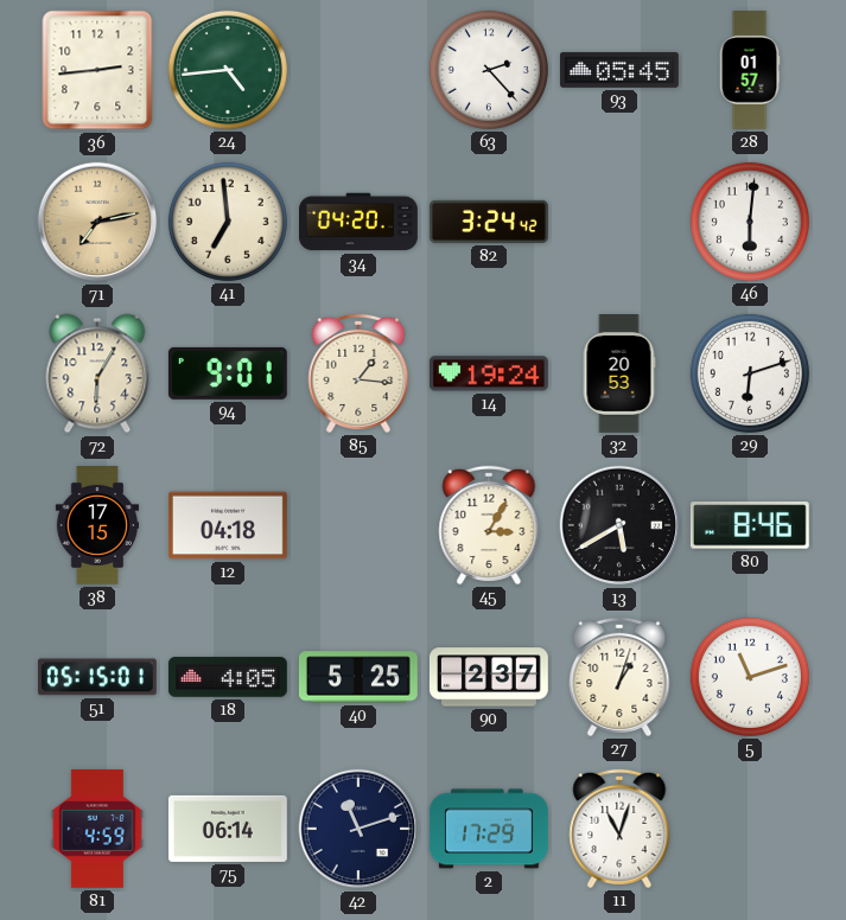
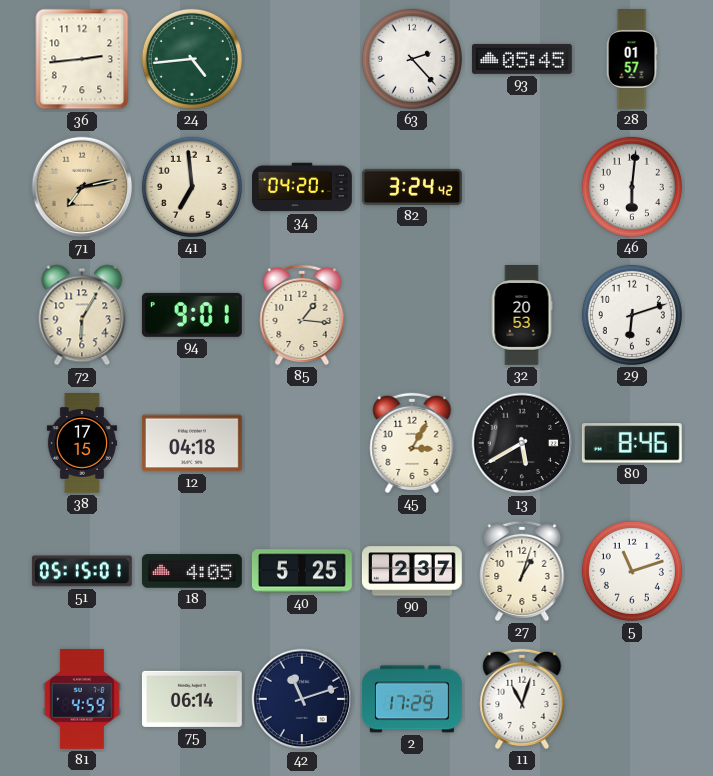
14: 19:24 -> none
